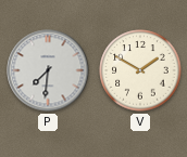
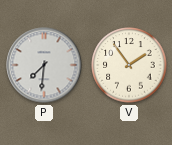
V: 1:50 -> 1:54
